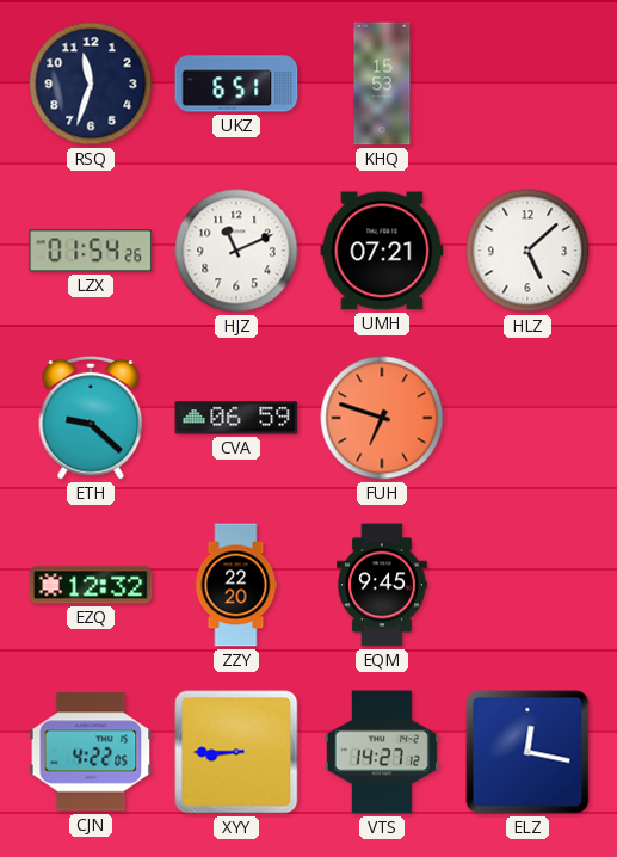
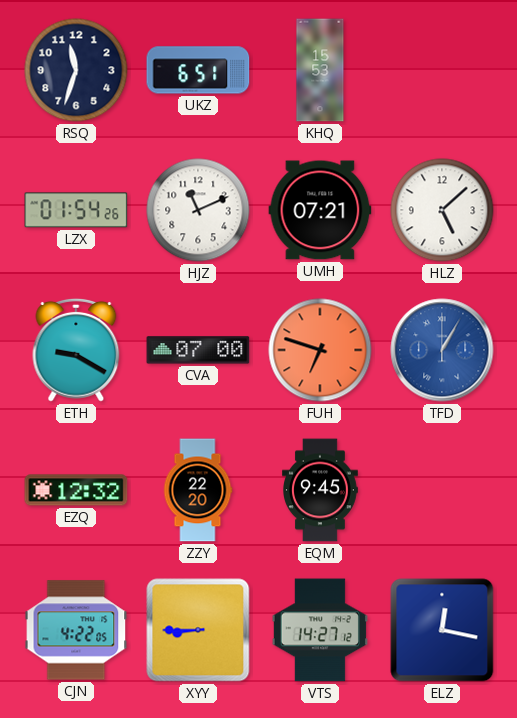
ETH: 9:22 -> 9:20
CVA: 06:59 -> 07:00
TFD: none -> 1:05
